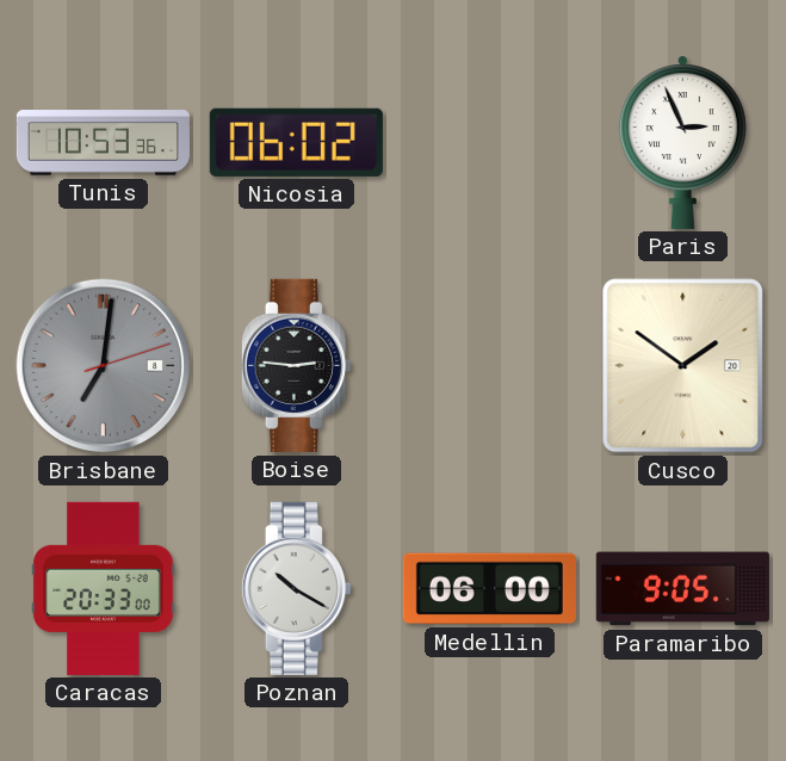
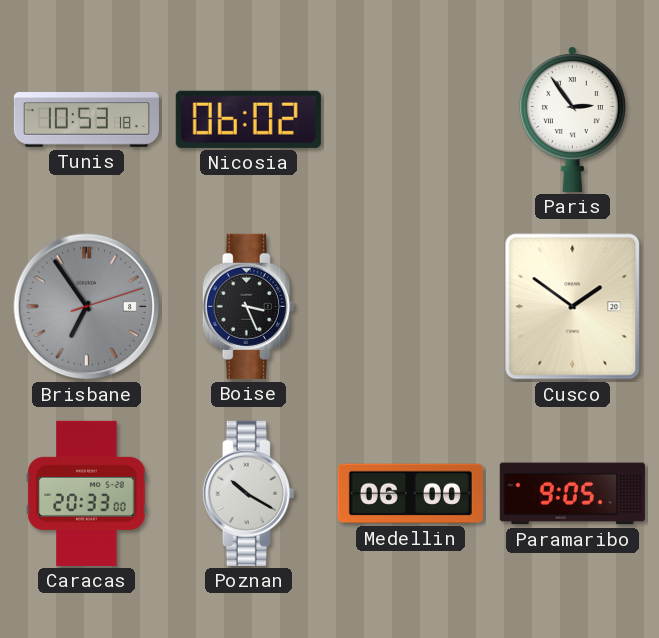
Tunis: 10:53:36 -> 10:53:18
Paris: 2:56 -> 2:54
Brisbane: 7:01 -> 6:54
Boise: 2:46 -> 3:26
